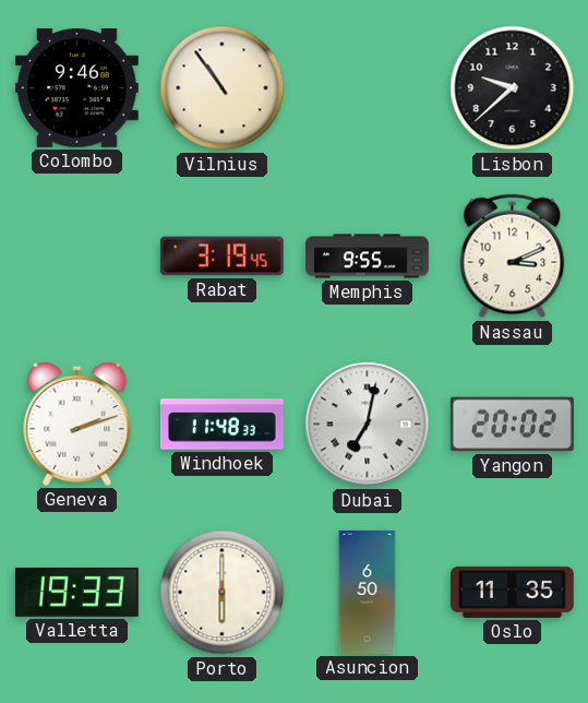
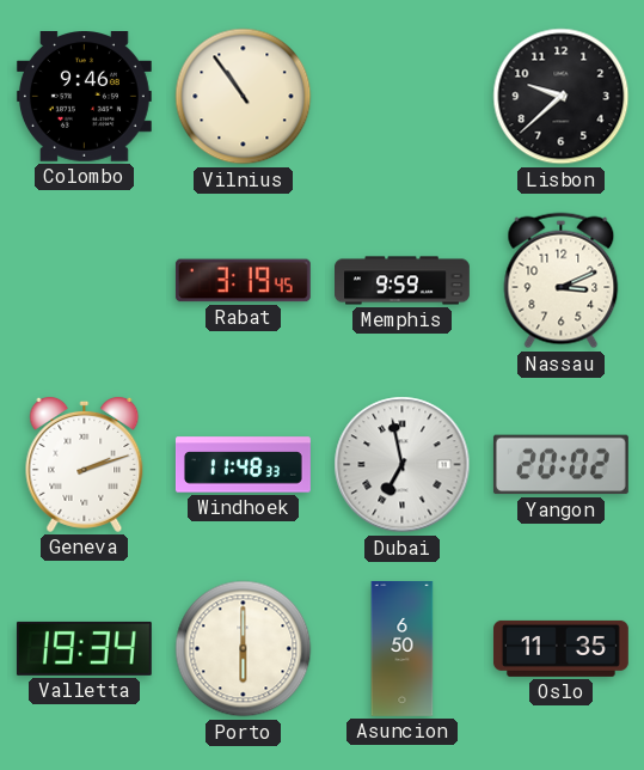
Memphis: 9:55 -> 9:59
Dubai: 7:02 -> 6:58
Valletta: 19:33 -> 19:34
